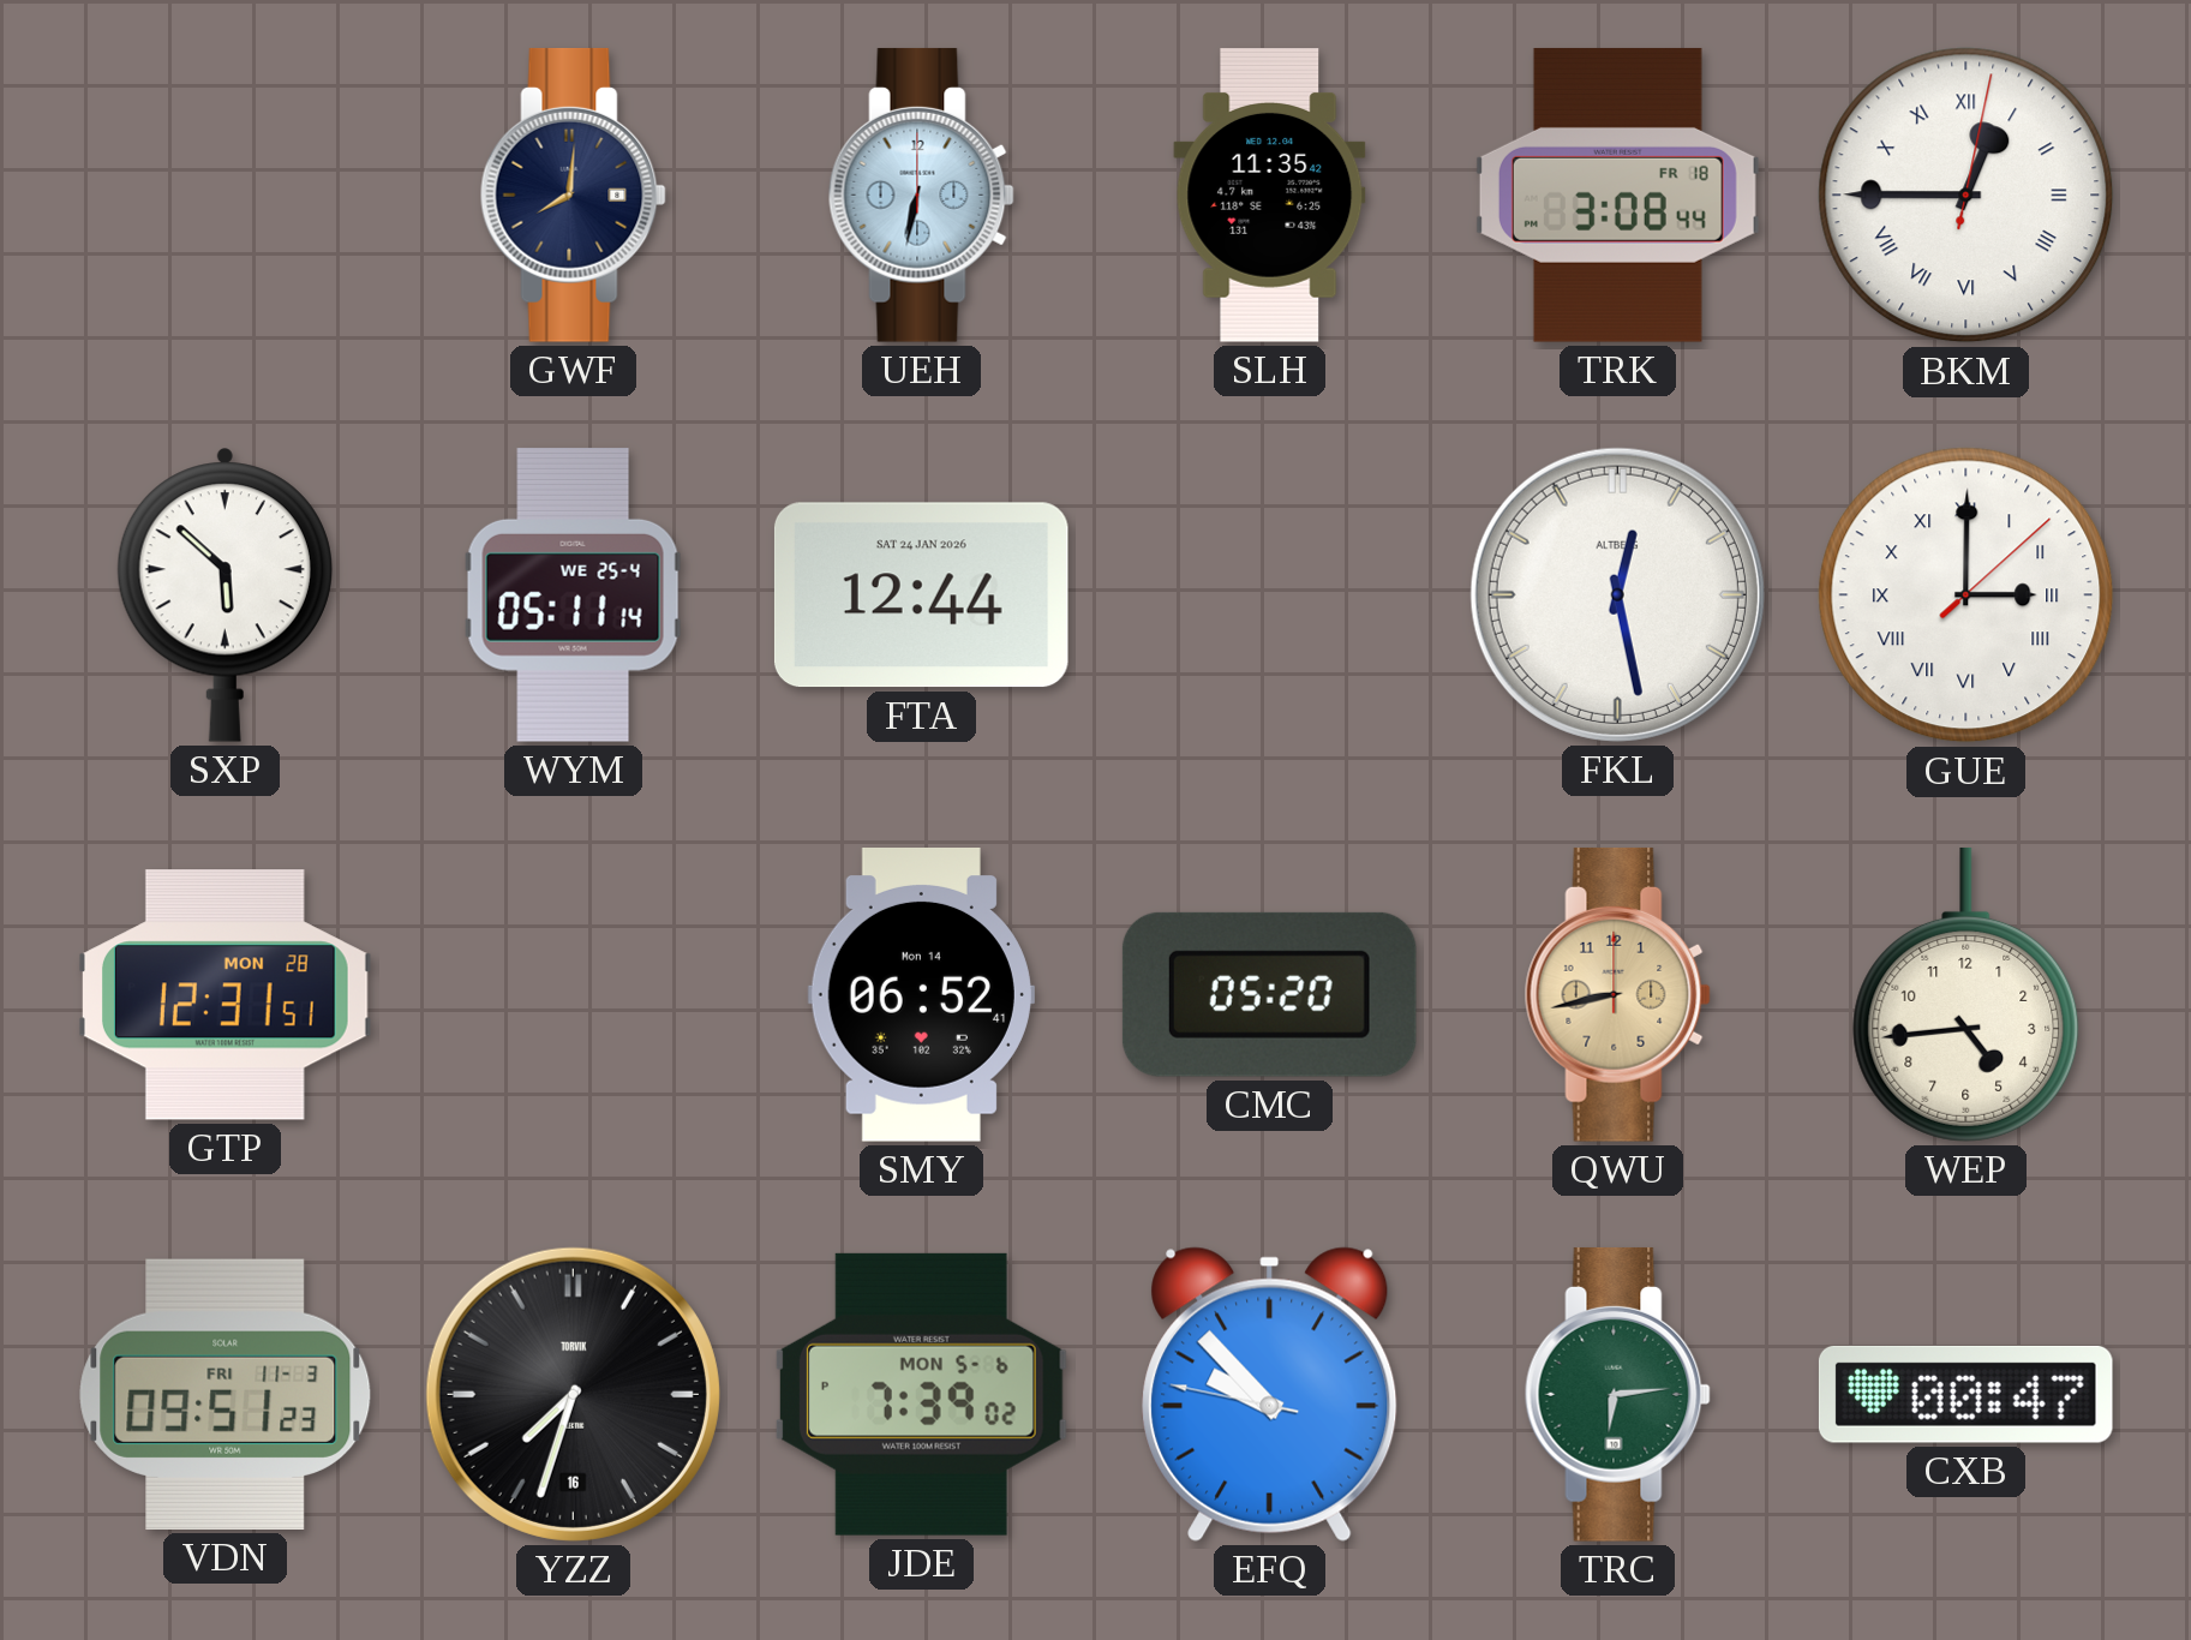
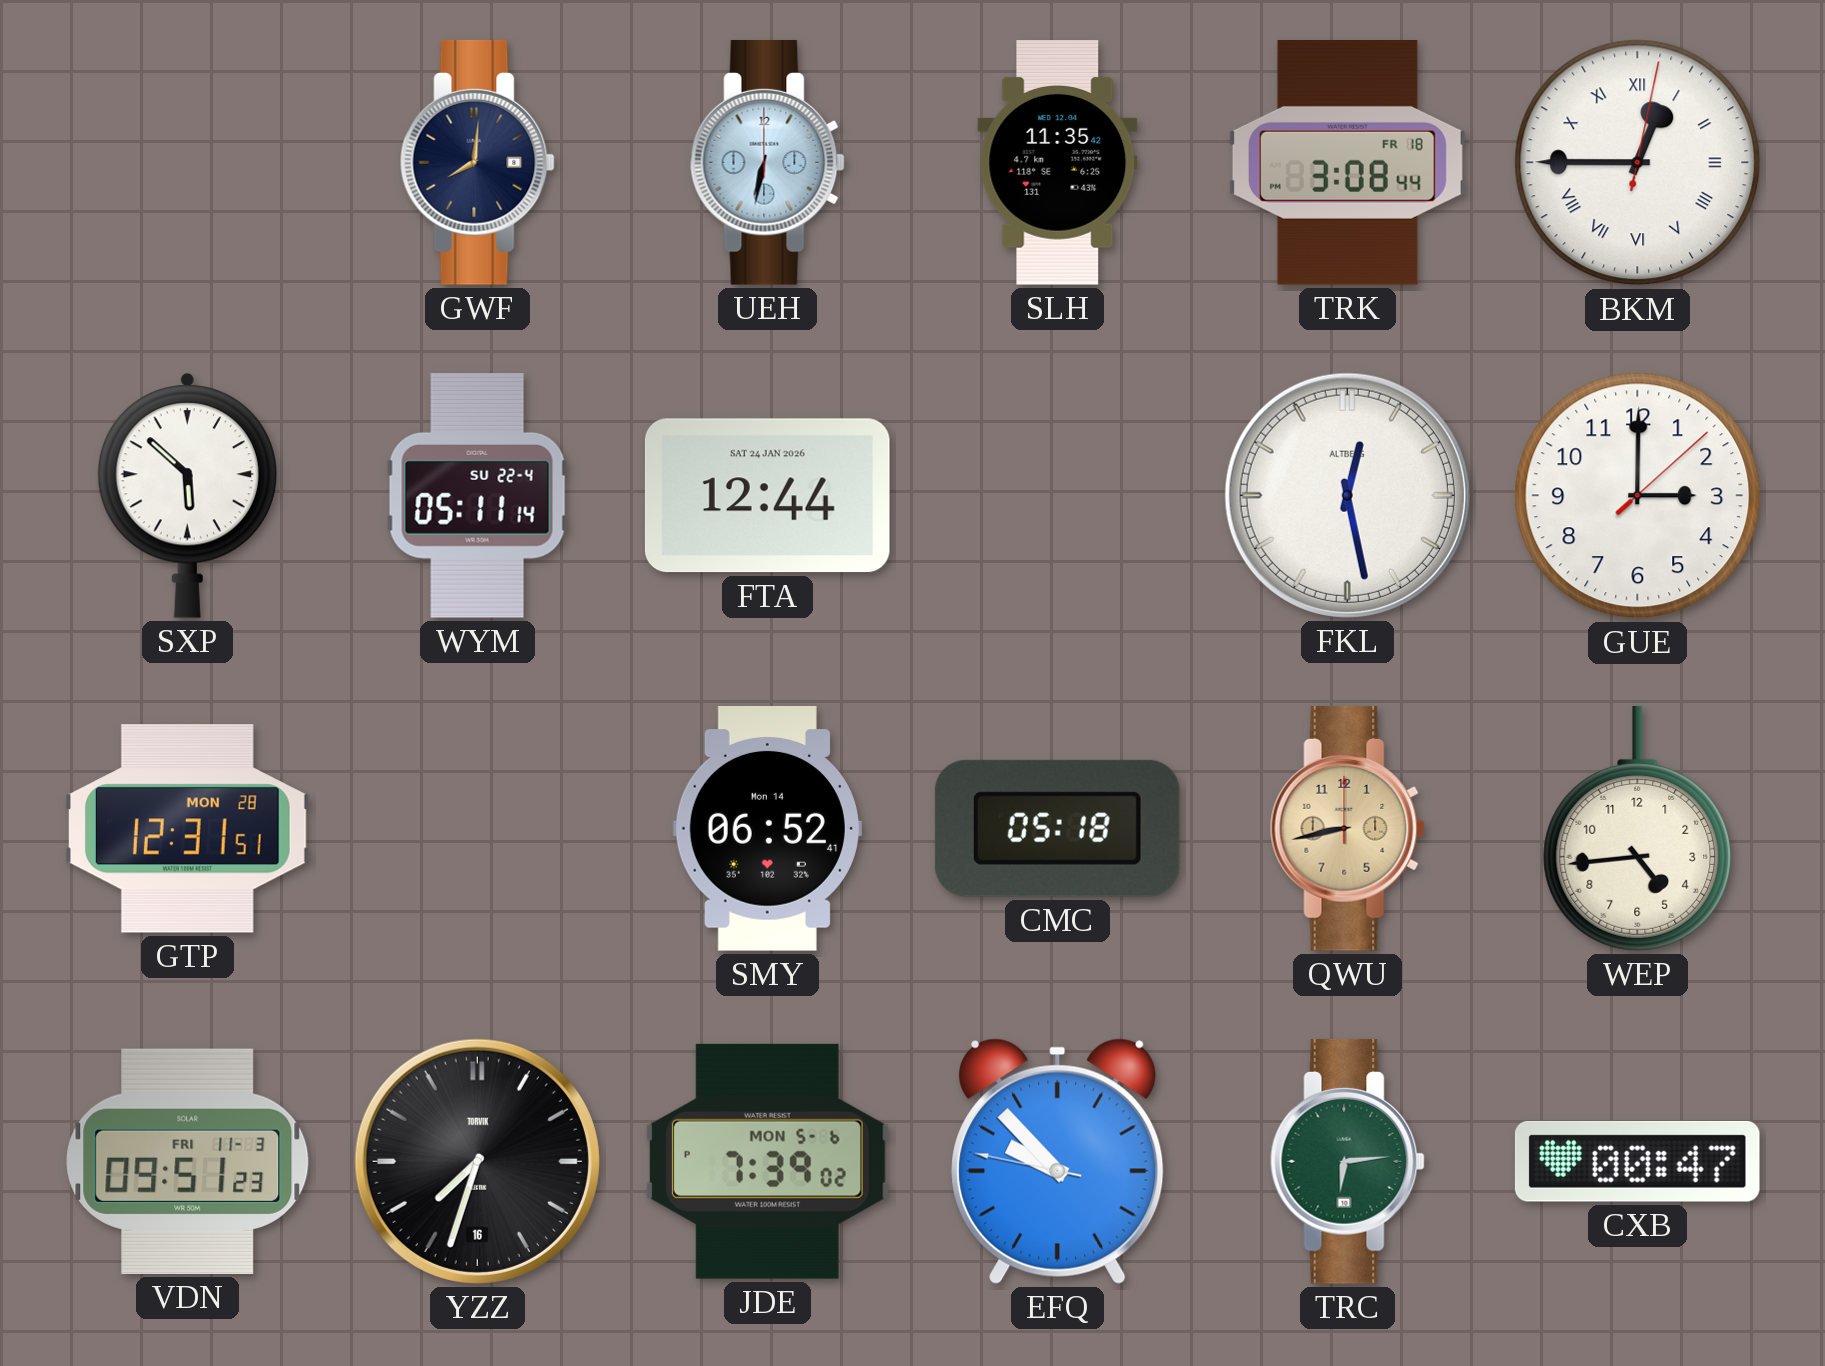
WYM date: WE 25-4 -> SU 22-4
GUE numerals: Roman -> Arabic
CMC: 05:20 -> 05:18
